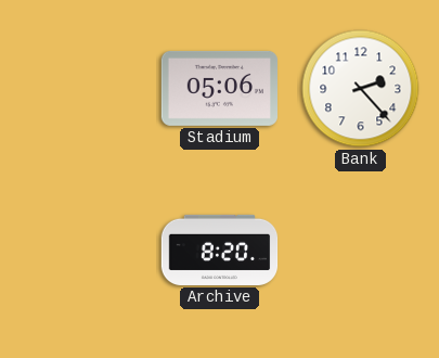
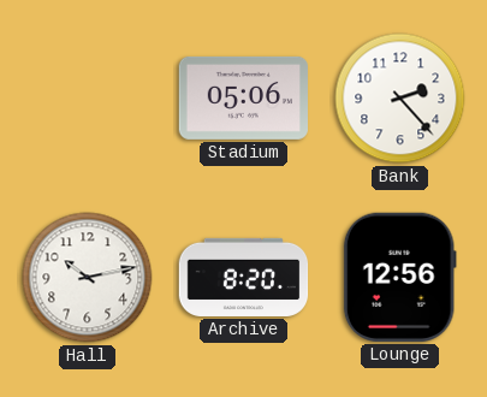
Hall: none -> 10:13
Lounge: none -> 12:56
